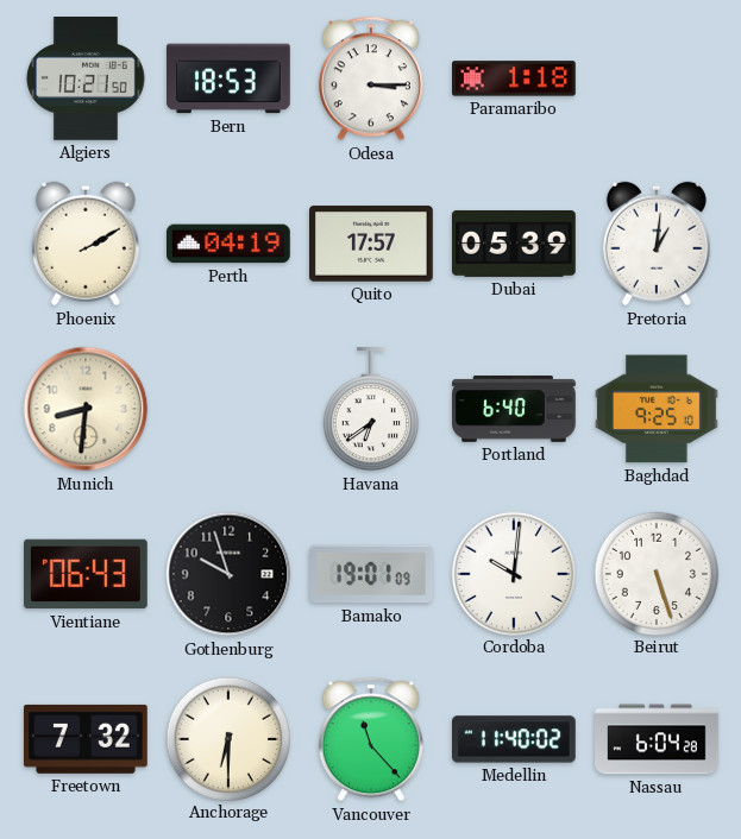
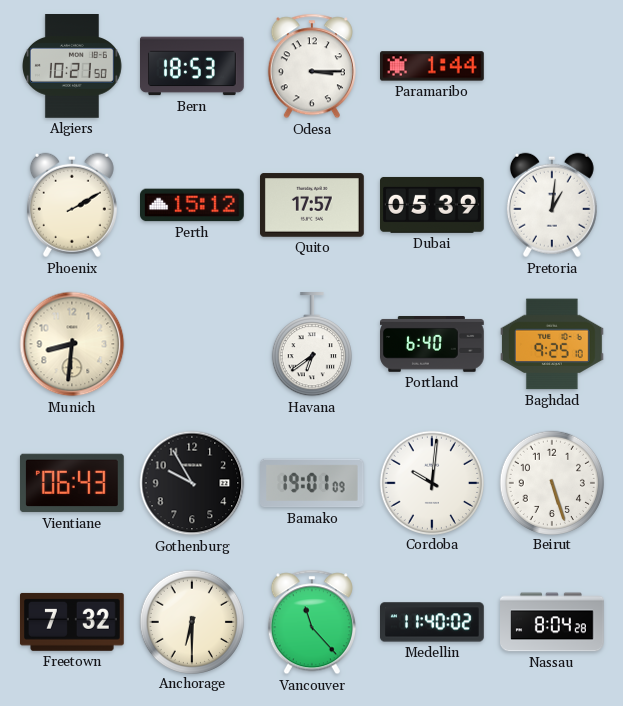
Paramaribo: 1:18 -> 1:44
Perth: 04:19 -> 15:12
Gothenburg: 9:57 -> 9:55
Nassau: 6:04 -> 8:04
